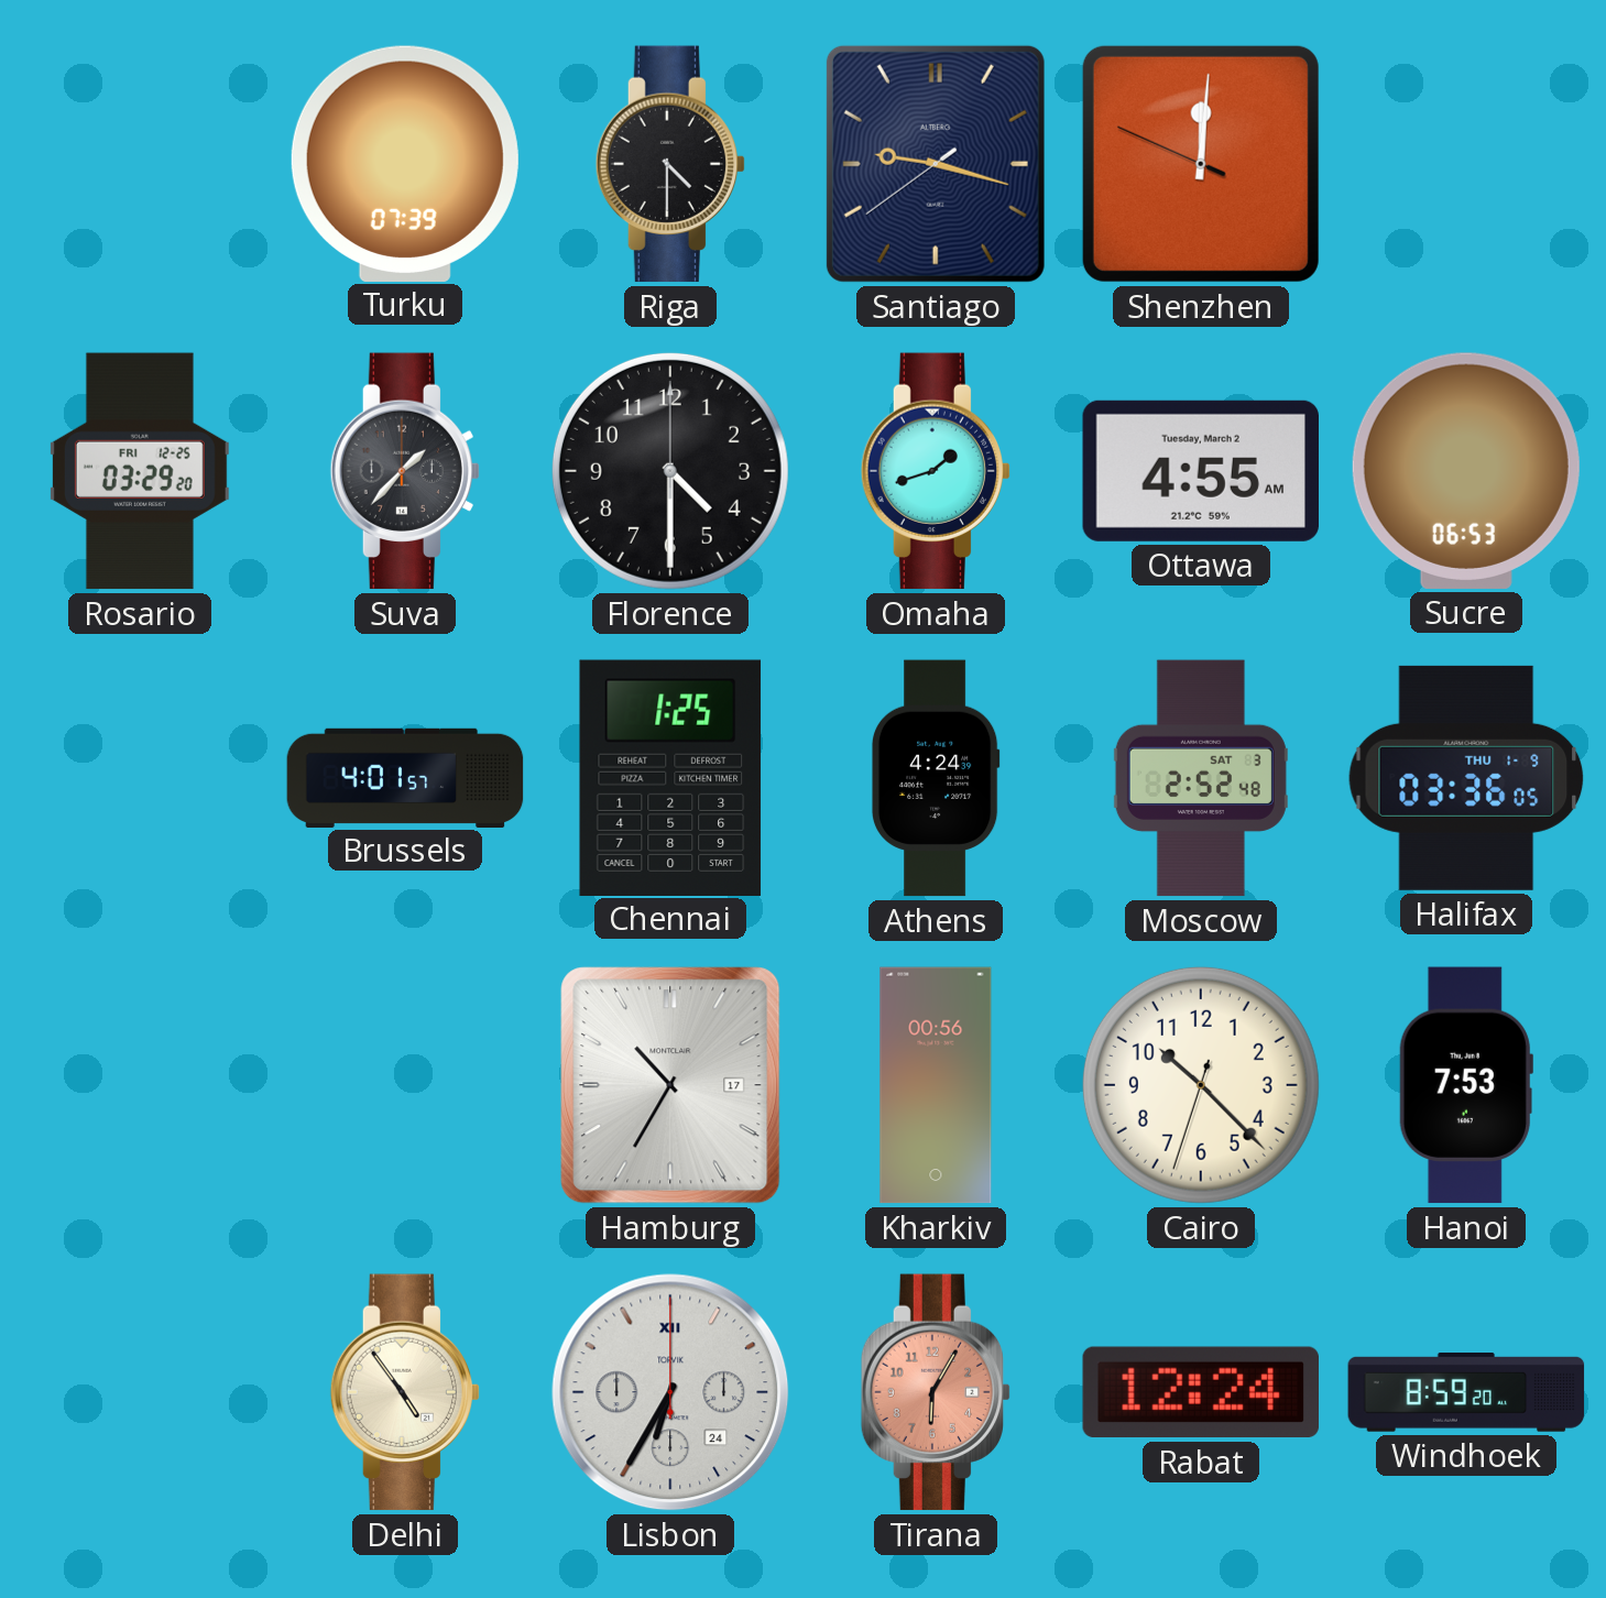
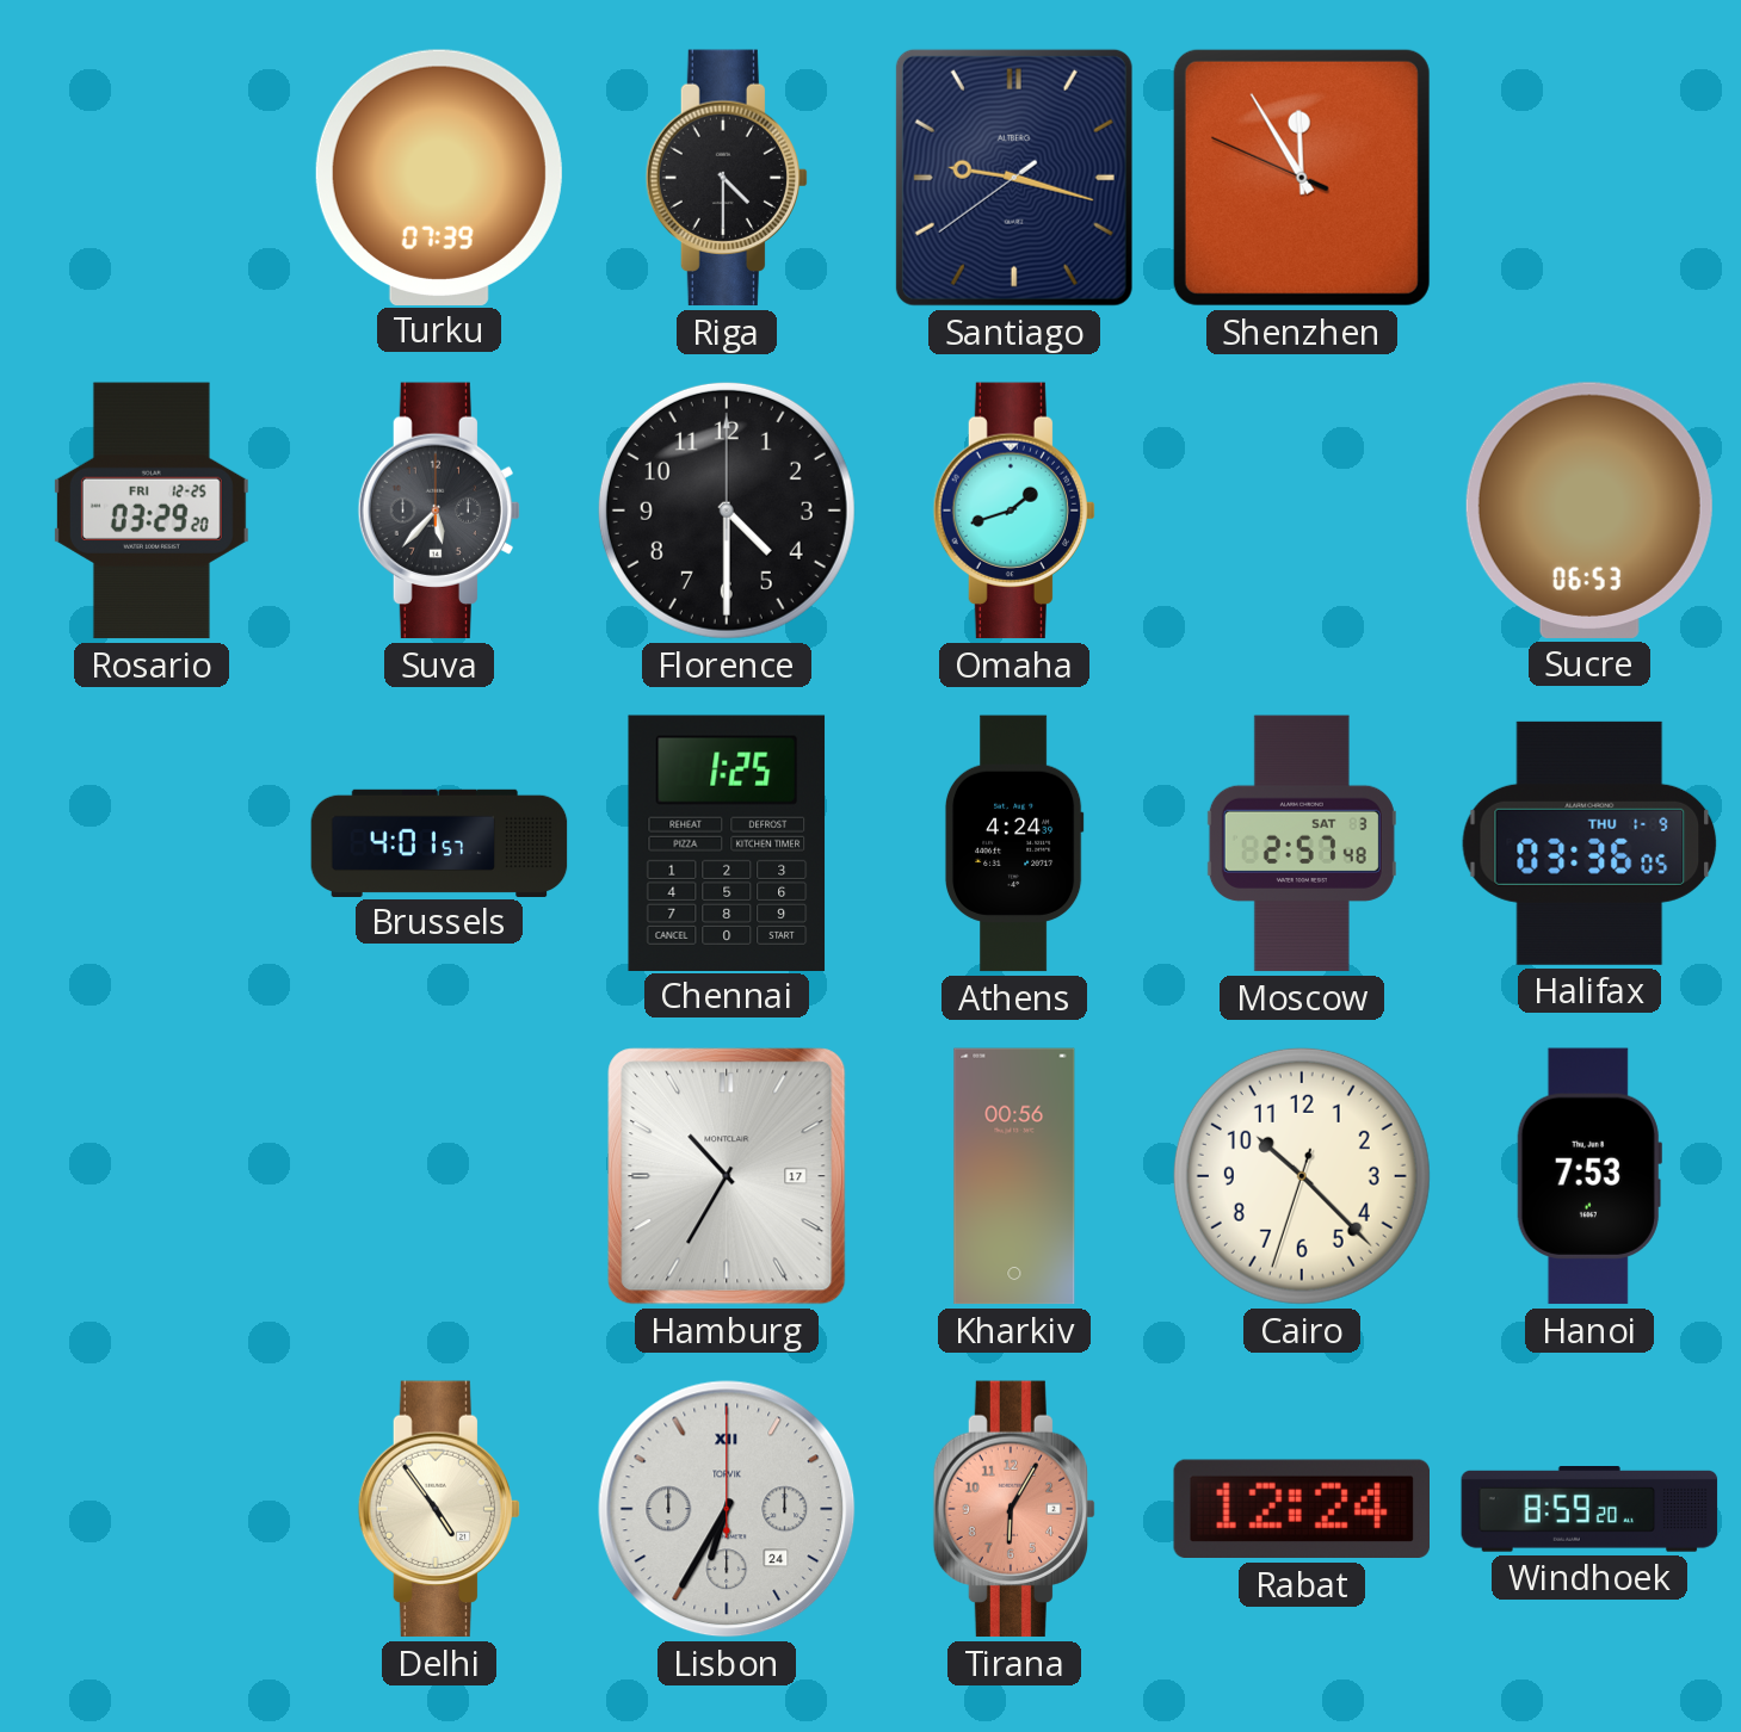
Shenzhen: 12:00 -> 11:54
Suva: 1:37 -> 5:37
Ottawa: 4:55 -> none
Moscow: 2:52 -> 2:57
